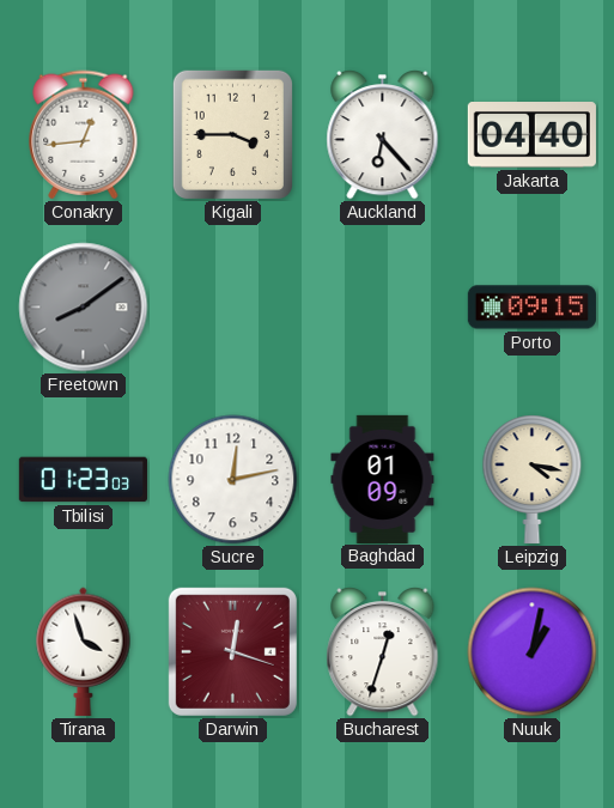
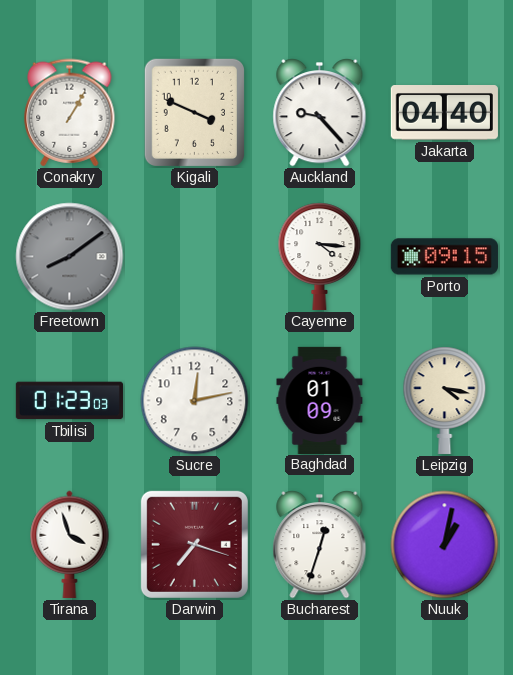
Conakry: 12:44 -> 1:05
Kigali: 3:45 -> 3:49
Auckland: 6:23 -> 9:23
Cayenne: none -> 4:16
Darwin: 12:18 -> 7:18
